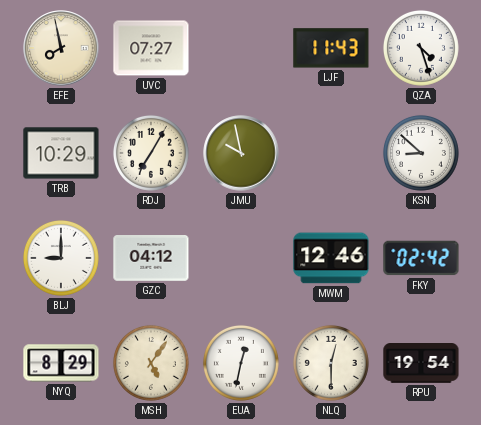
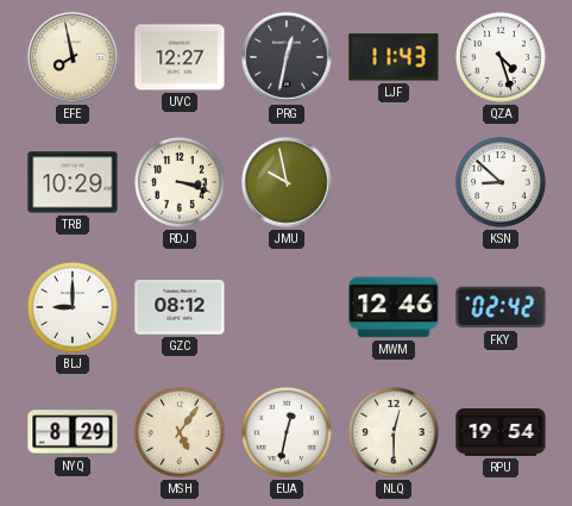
UVC: 07:27 -> 12:27
PRG: none -> 12:32
RDJ: 7:05 -> 3:18
GZC: 04:12 -> 08:12
